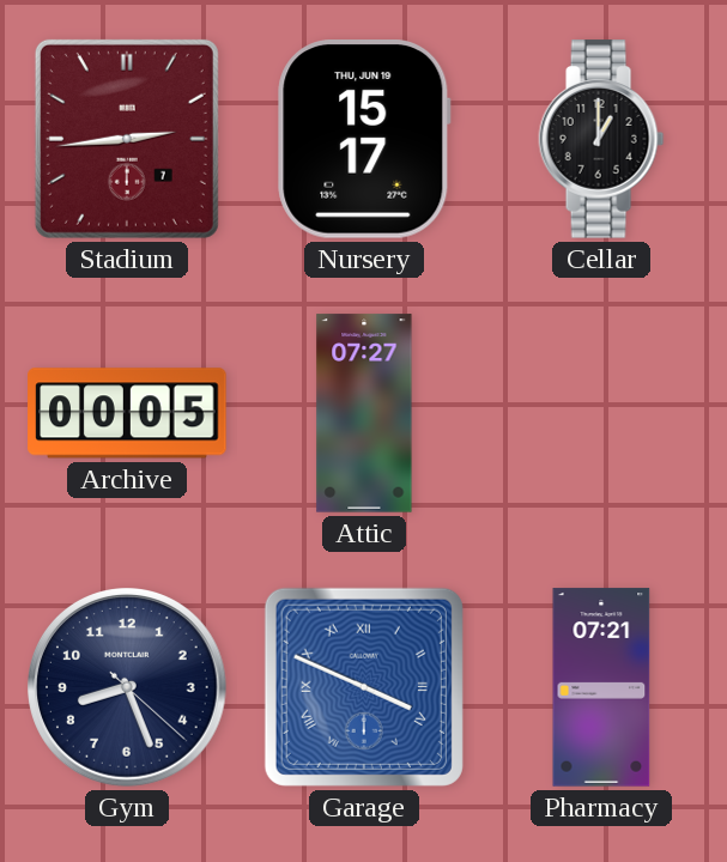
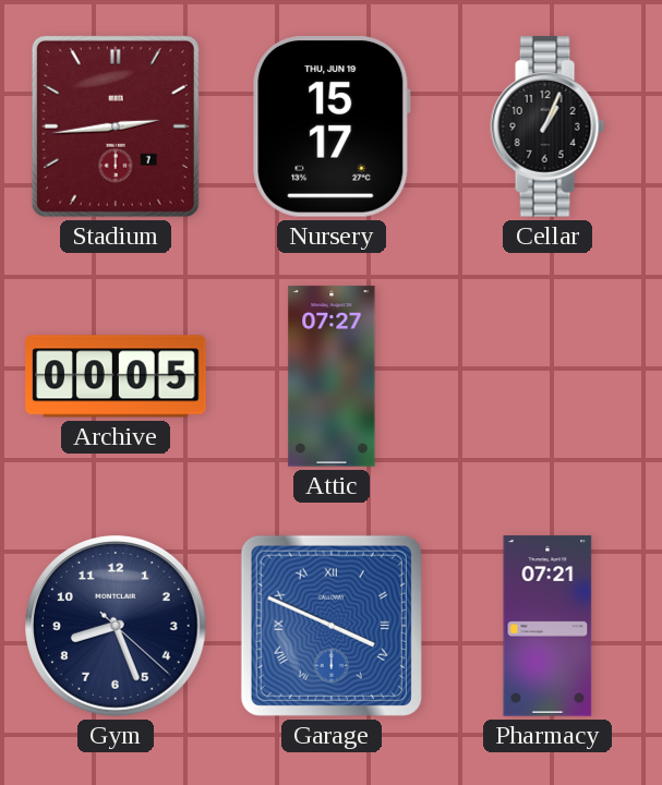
Cellar: 1:00 -> 1:04
